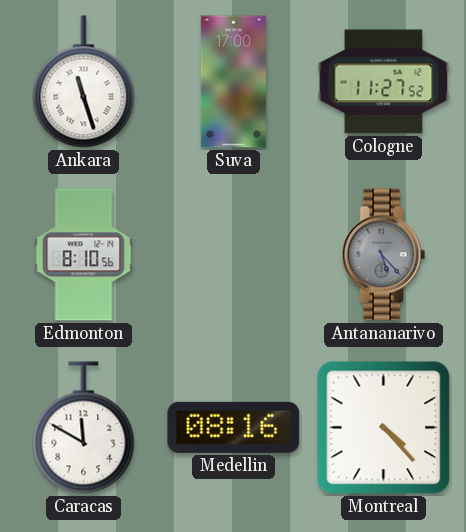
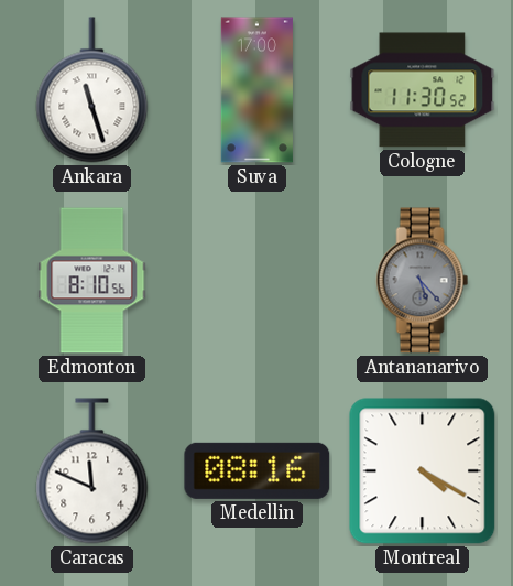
Cologne: 11:27 -> 11:30
Caracas: 11:50 -> 11:49
Montreal: 4:23 -> 4:20
